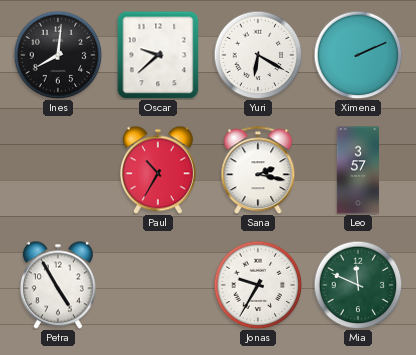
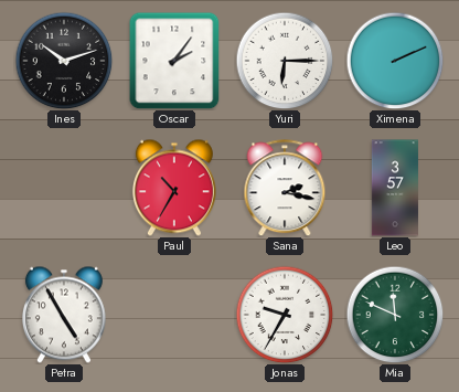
Ines: 8:01 -> 10:12
Oscar: 9:38 -> 2:06
Yuri: 6:20 -> 6:15
